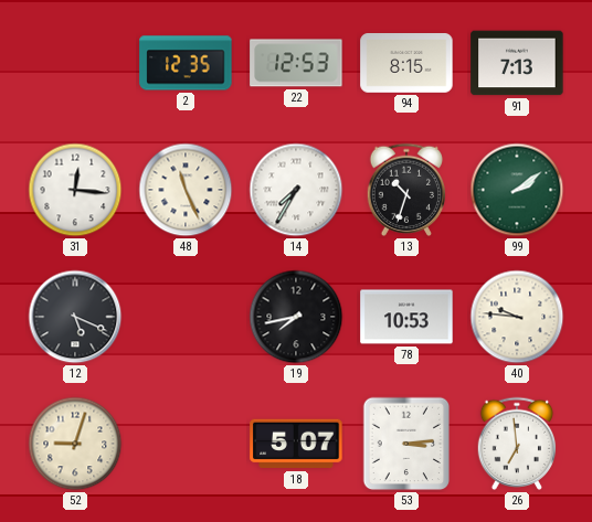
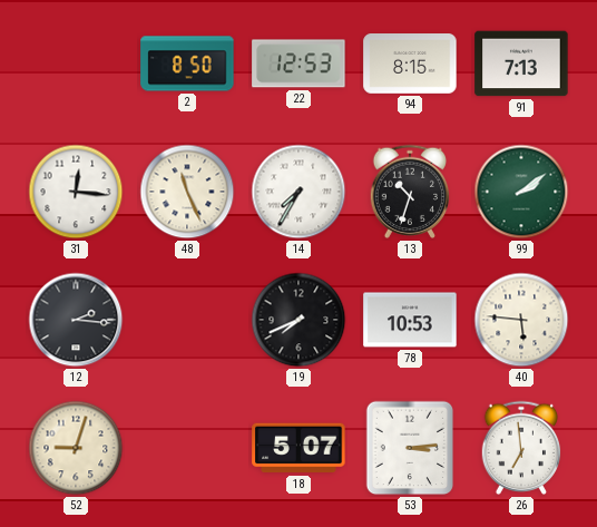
2: 12:35 -> 8:50
12: 5:19 -> 2:16
19: 7:43 -> 7:41
40: 9:46 -> 5:46
